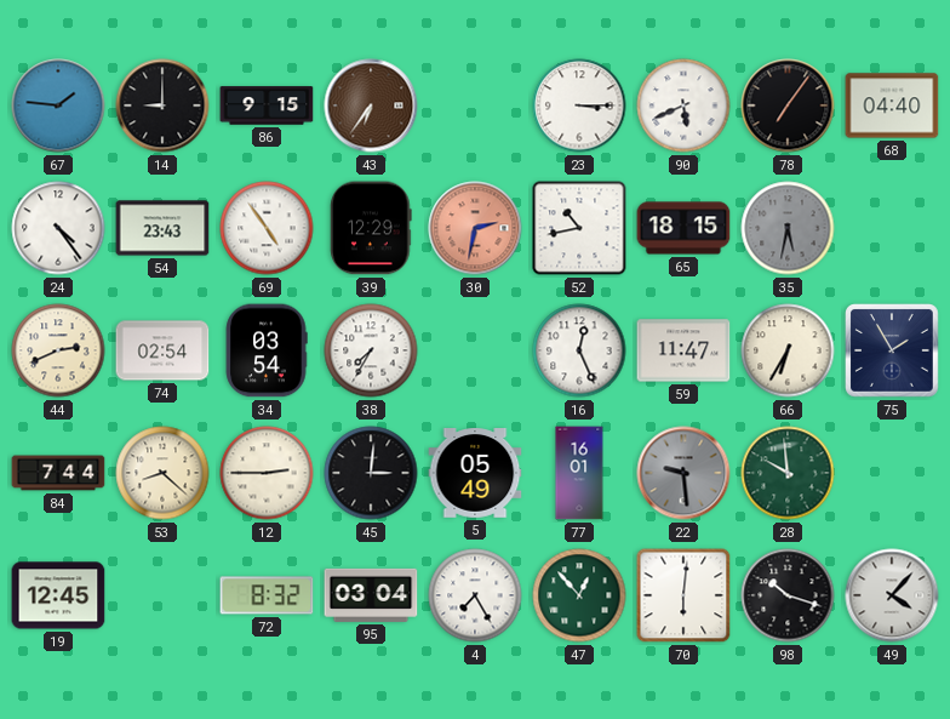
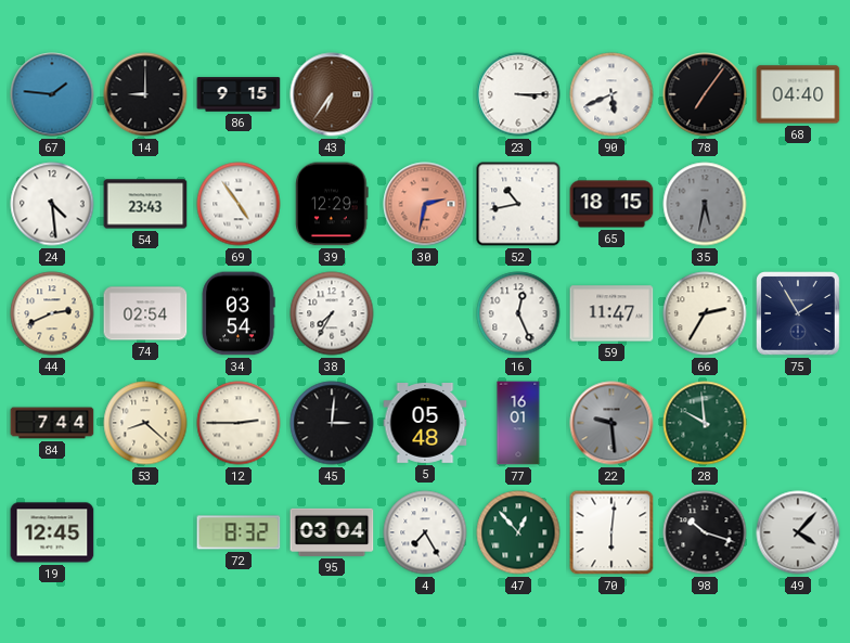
24: 4:24 -> 4:29
66: 6:35 -> 2:35
5: 05:49 -> 05:48
